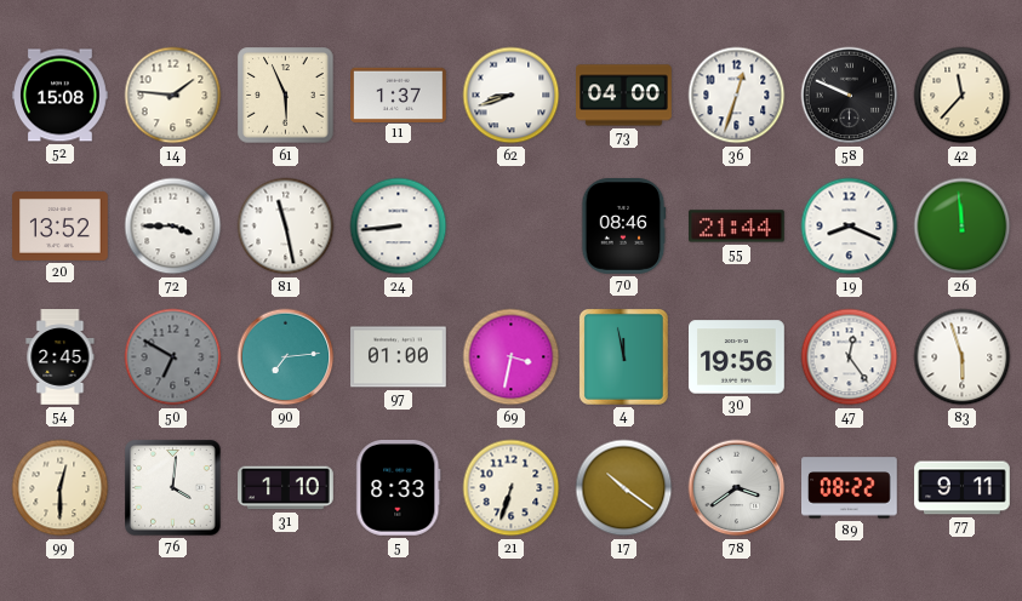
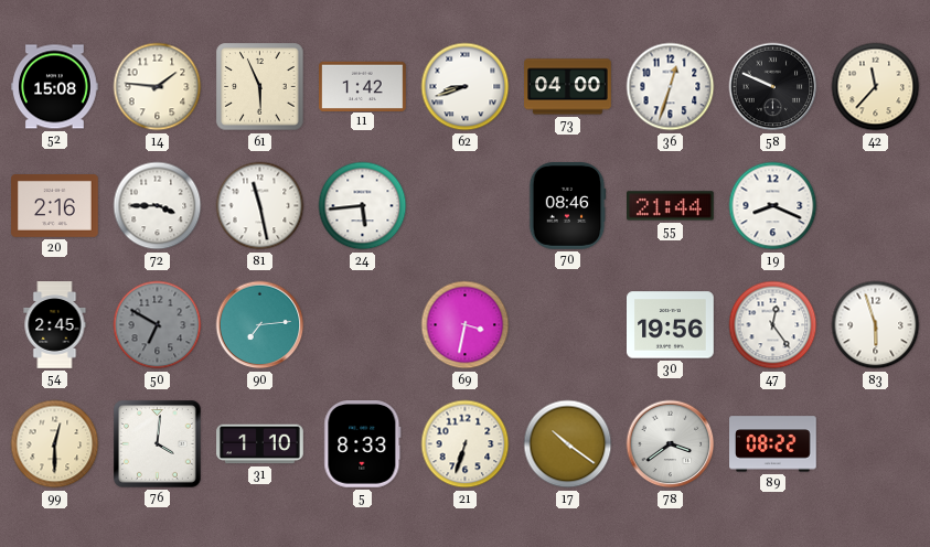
11: 1:37 -> 1:42
20: 13:52 -> 2:16
24: 8:44 -> 5:44
26: 11:59 -> none
97: 01:00 -> none
4: 11:58 -> none
77: 9:11 -> none
